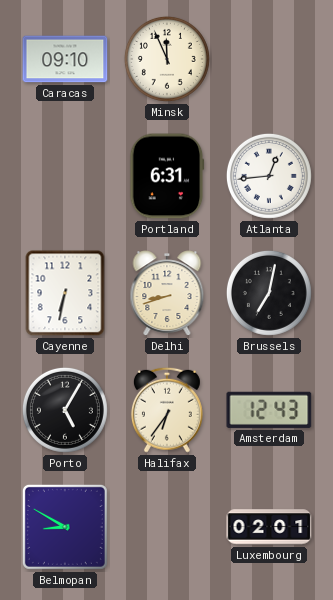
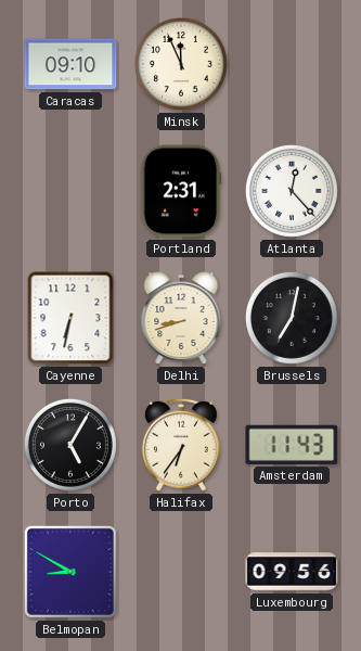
Portland: 6:31 -> 2:31
Atlanta: 12:44 -> 12:23
Amsterdam: 12:43 -> 11:43
Luxembourg: 02:01 -> 09:56
